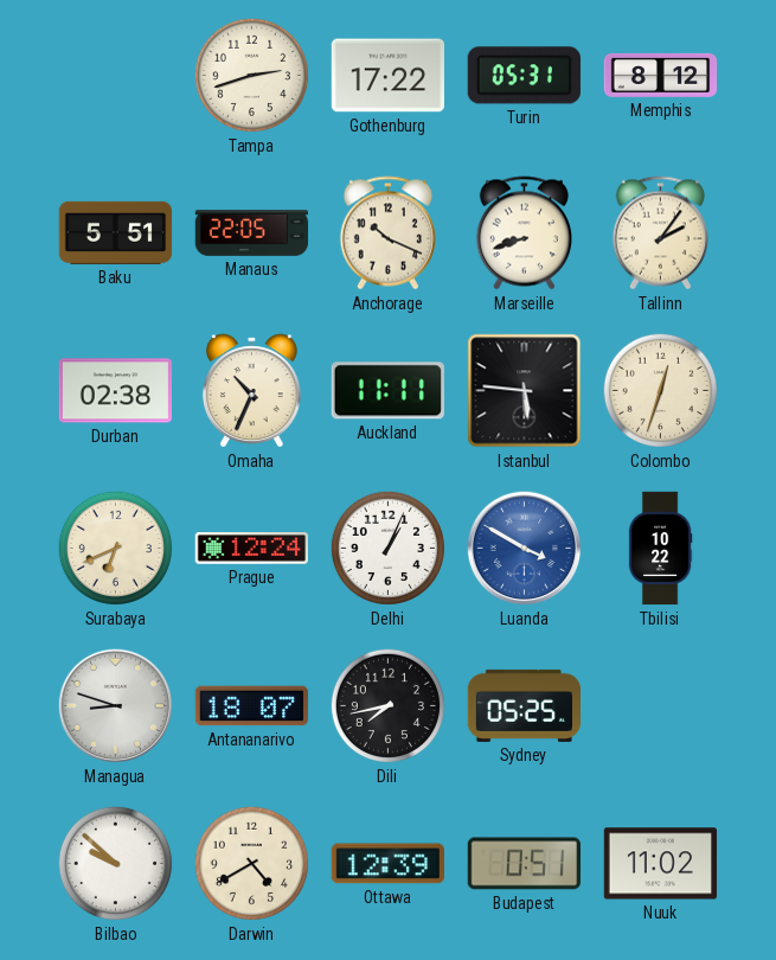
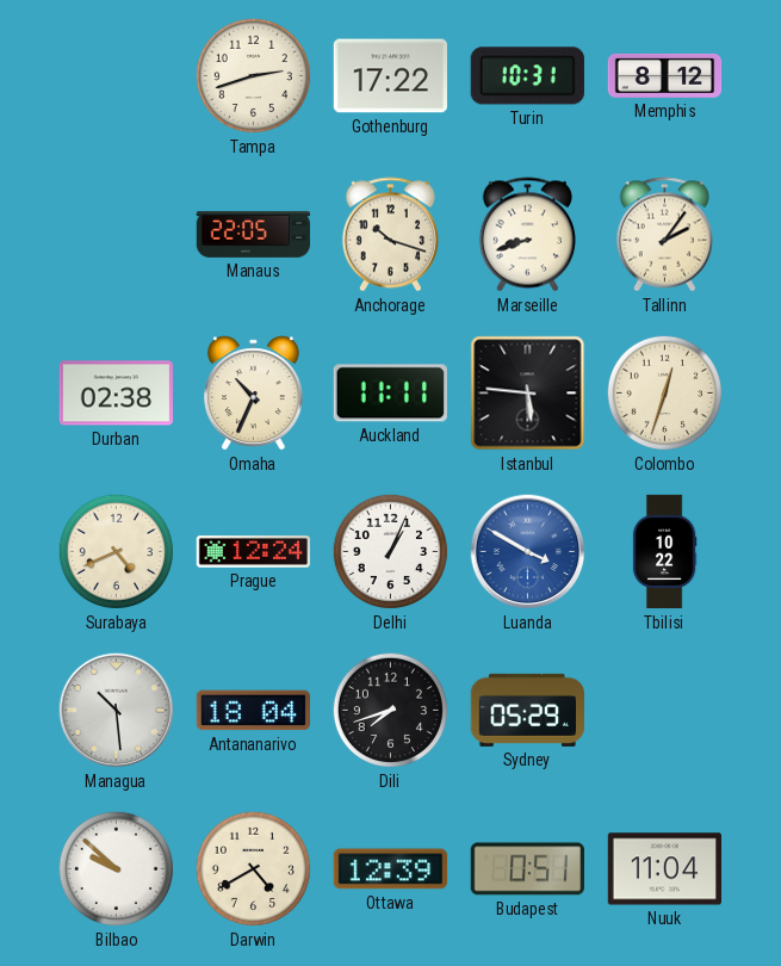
Turin: 05:31 -> 10:31
Baku: 5:51 -> none
Anchorage: 10:19 -> 10:18
Surabaya: 6:41 -> 4:41
Managua: 8:48 -> 10:29
Antananarivo: 18:07 -> 18:04
Dili: 7:43 -> 7:42
Sydney: 05:25 -> 05:29
Nuuk: 11:02 -> 11:04
